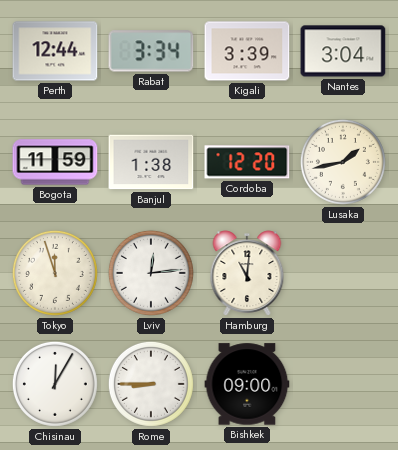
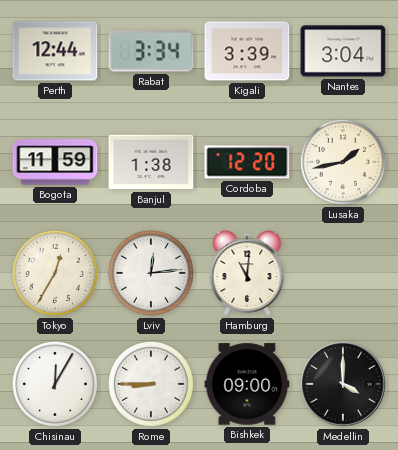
Tokyo: 11:57 -> 12:35
Medellin: none -> 4:00
